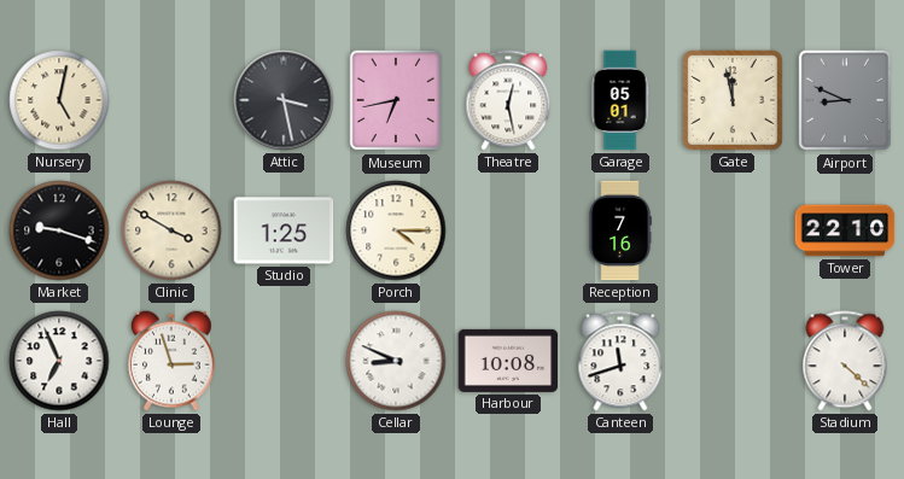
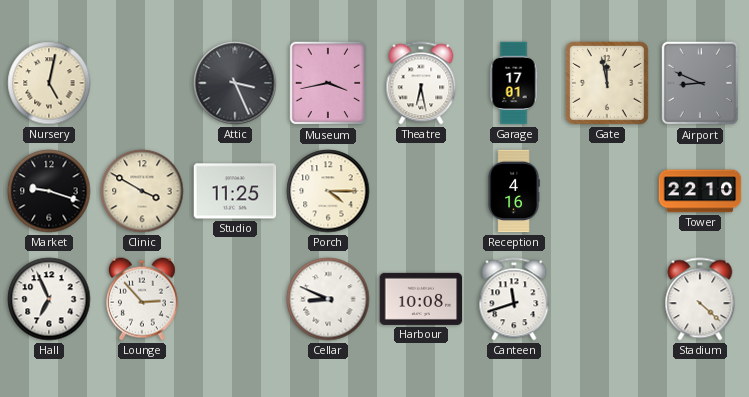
Attic: 3:28 -> 3:26
Museum: 6:43 -> 3:43
Theatre: 12:28 -> 6:28
Garage: 05:01 -> 17:01
Studio: 1:25 -> 11:25
Reception: 7:16 -> 4:16
Lounge: 2:57 -> 2:53
